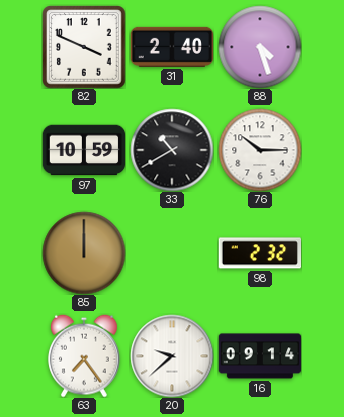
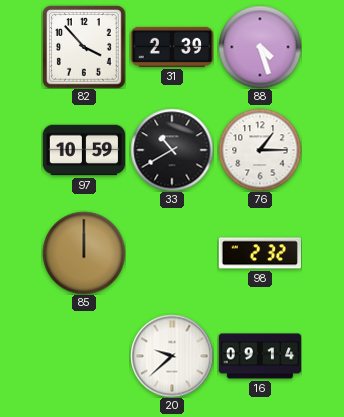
82: 3:49 -> 3:53
31: 2:40 -> 2:39
76: 10:15 -> 1:15
63: 7:24 -> none
